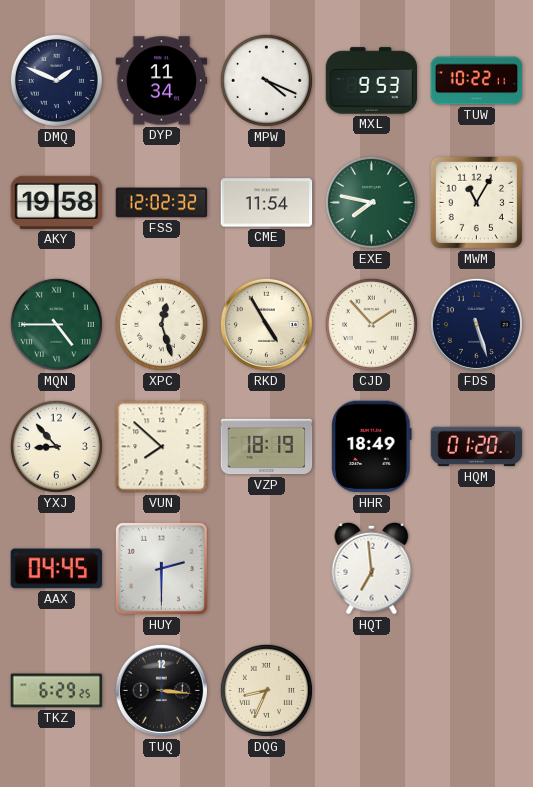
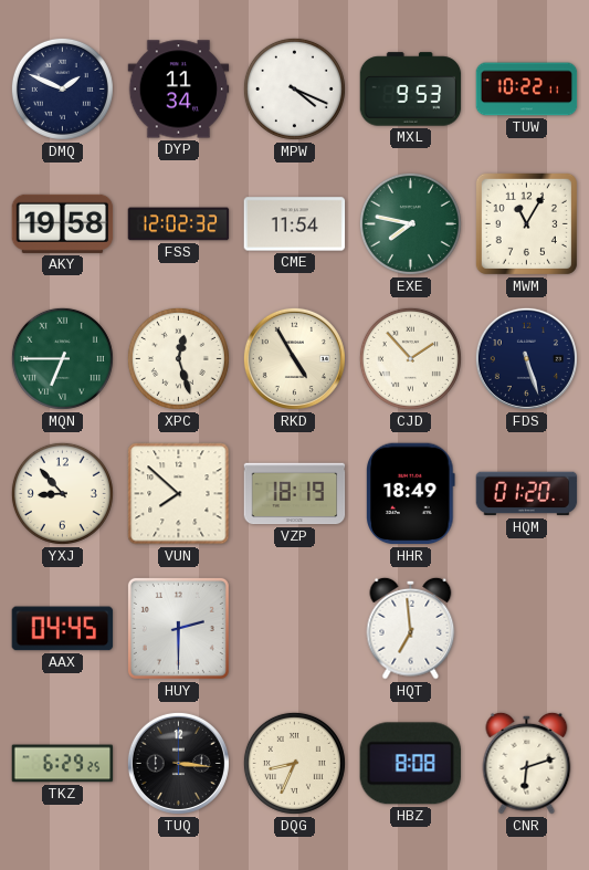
MQN: 4:45 -> 6:45
HBZ: none -> 8:08
CNR: none -> 6:12
